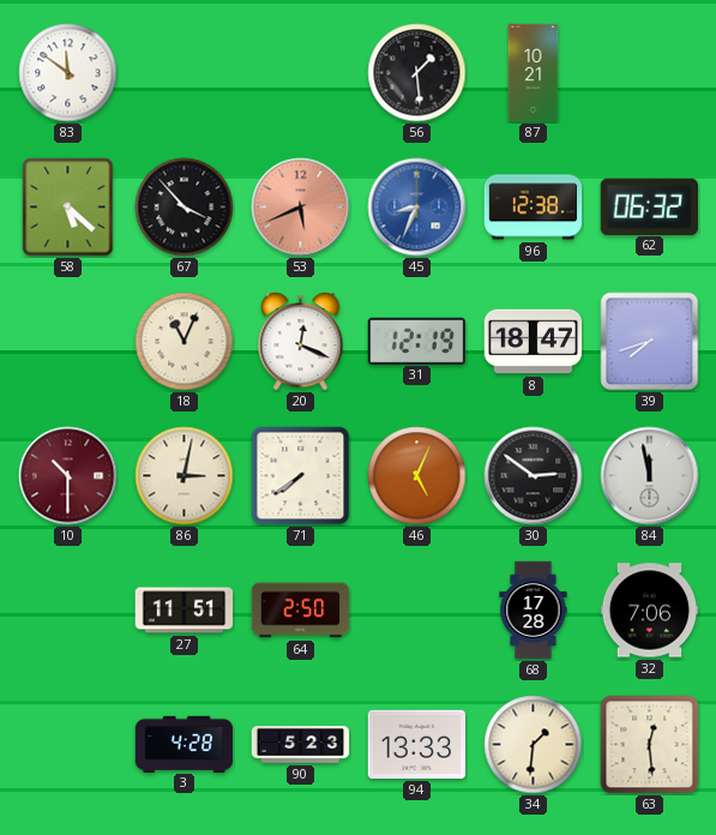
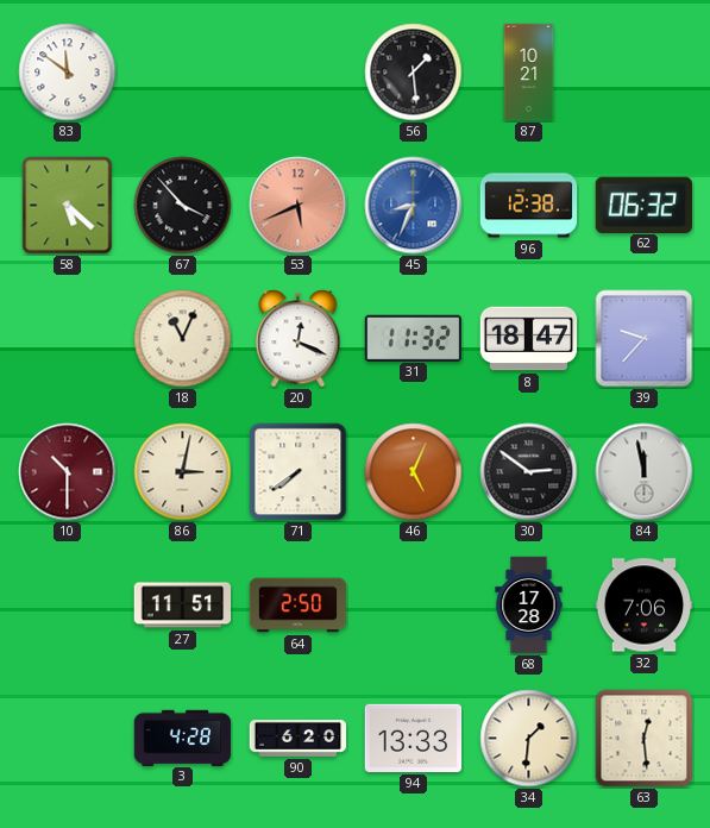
31: 12:19 -> 11:32
39: 7:42 -> 9:37
90: 5:23 -> 6:20
